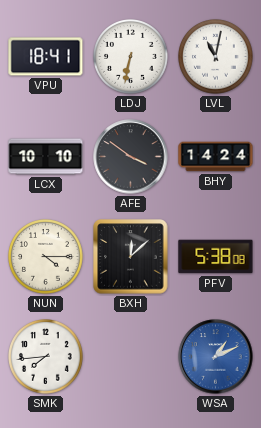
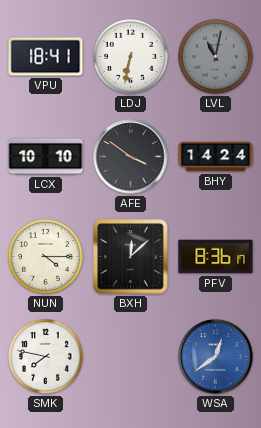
LVL dial: white -> grey
PFV: 5:38 -> 8:36
SMK: 7:44 -> 7:47
WSA: 1:11 -> 12:39
